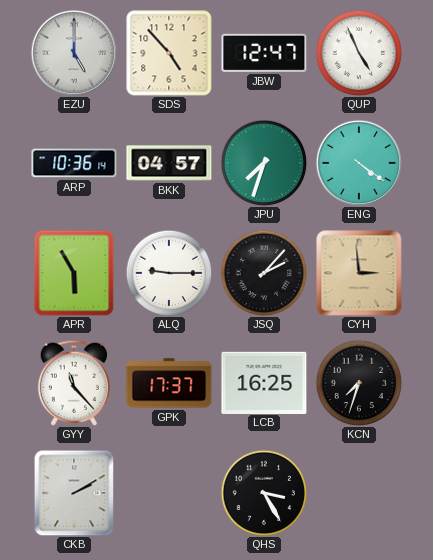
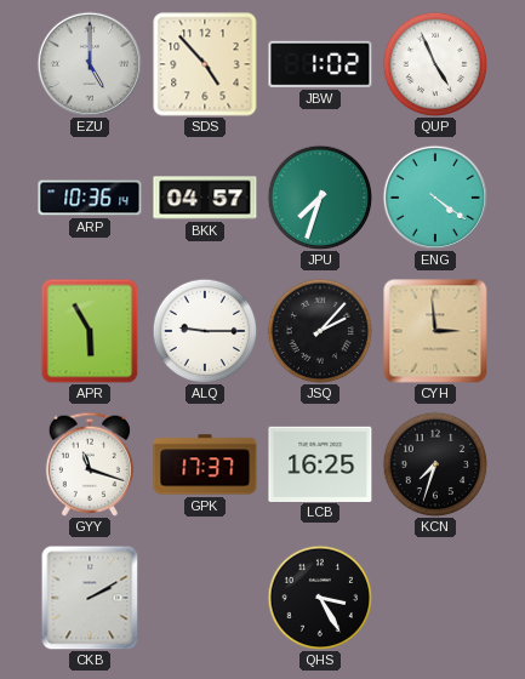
JBW: 12:47 -> 1:02
GYY: 11:23 -> 11:18
